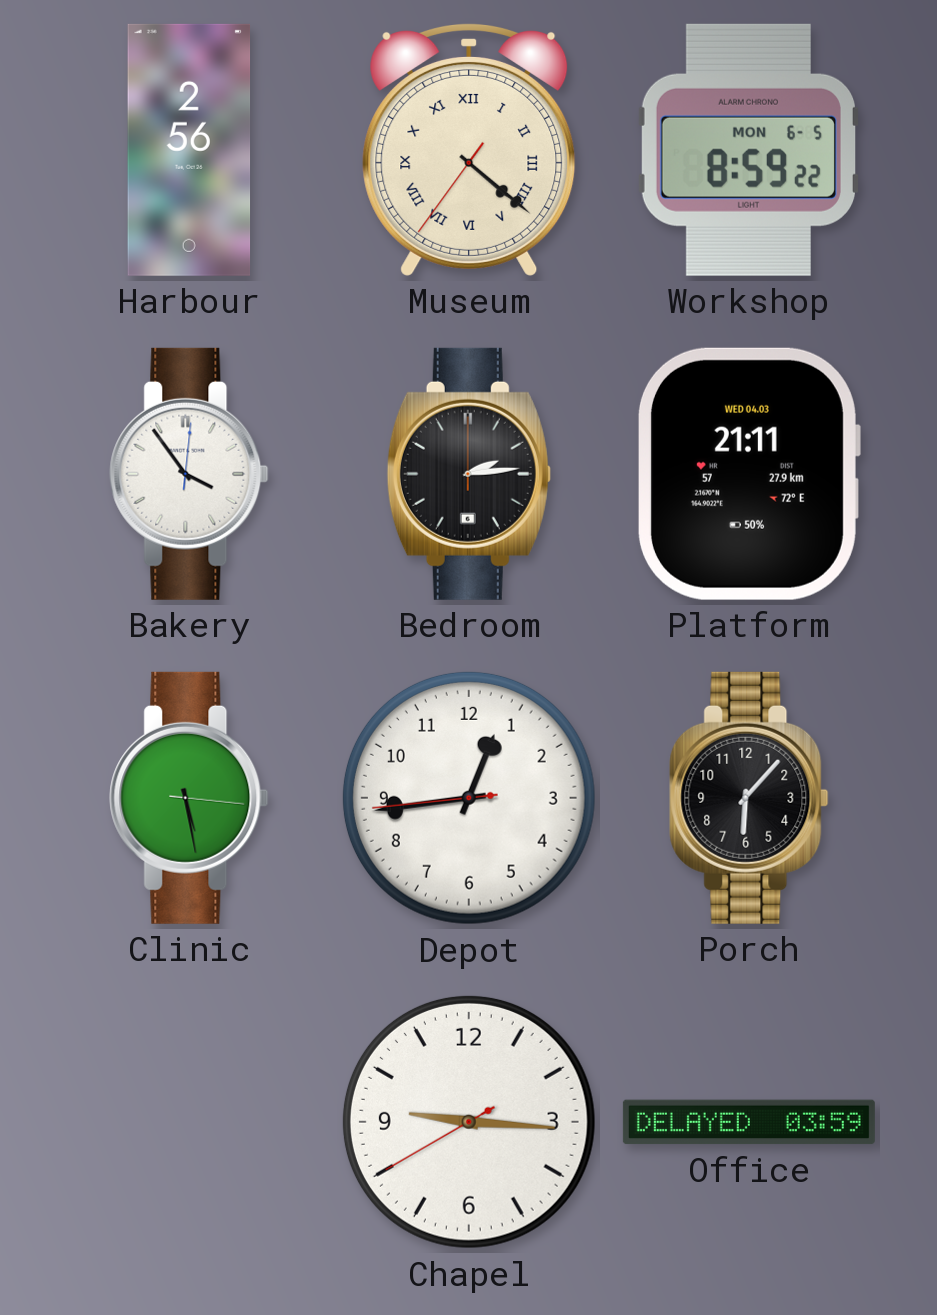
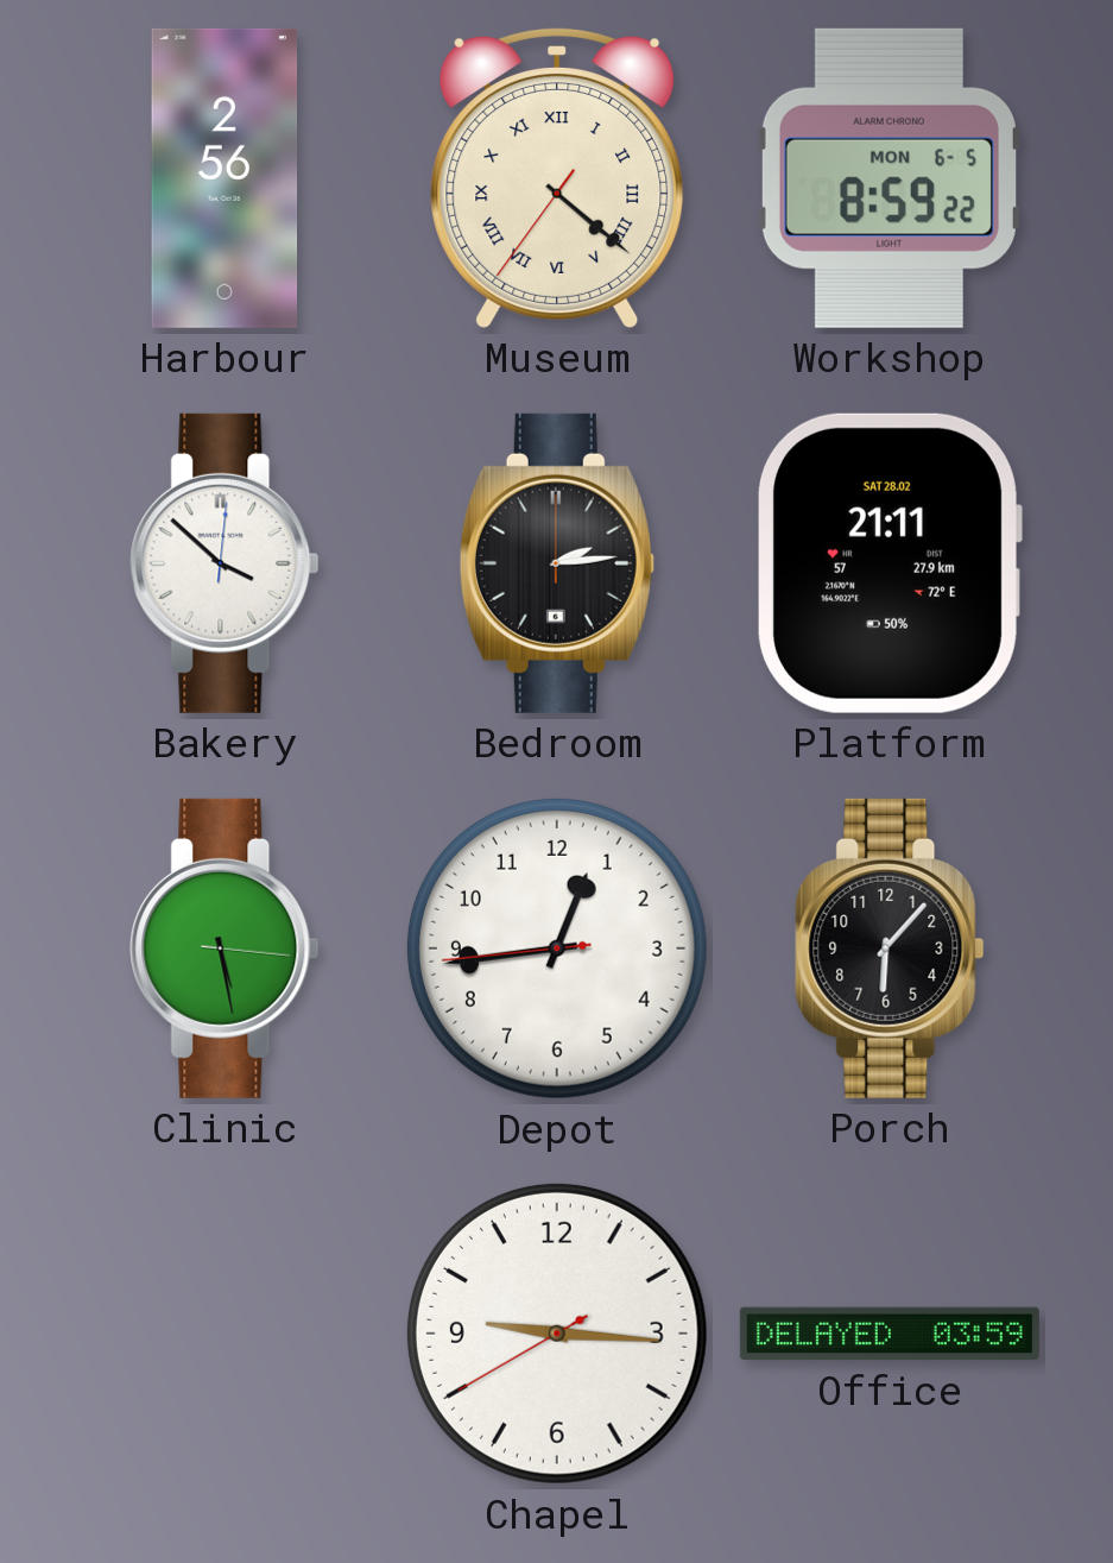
Bakery: 3:54 -> 3:52
Platform date: WED 04.03 -> SAT 28.02
